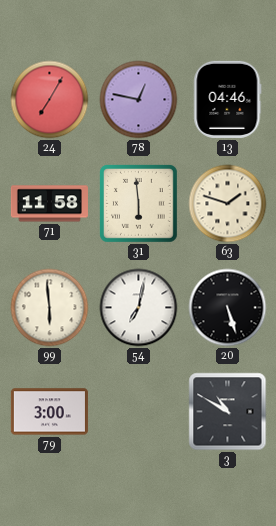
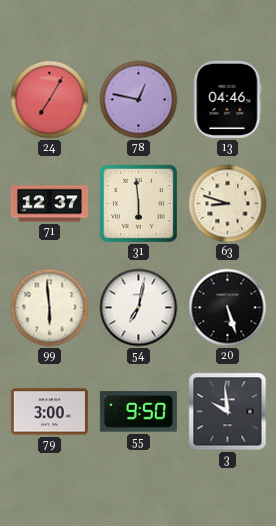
71: 11:58 -> 12:37
63: 1:48 -> 8:48
55: none -> 9:50
3: 10:50 -> 9:59
